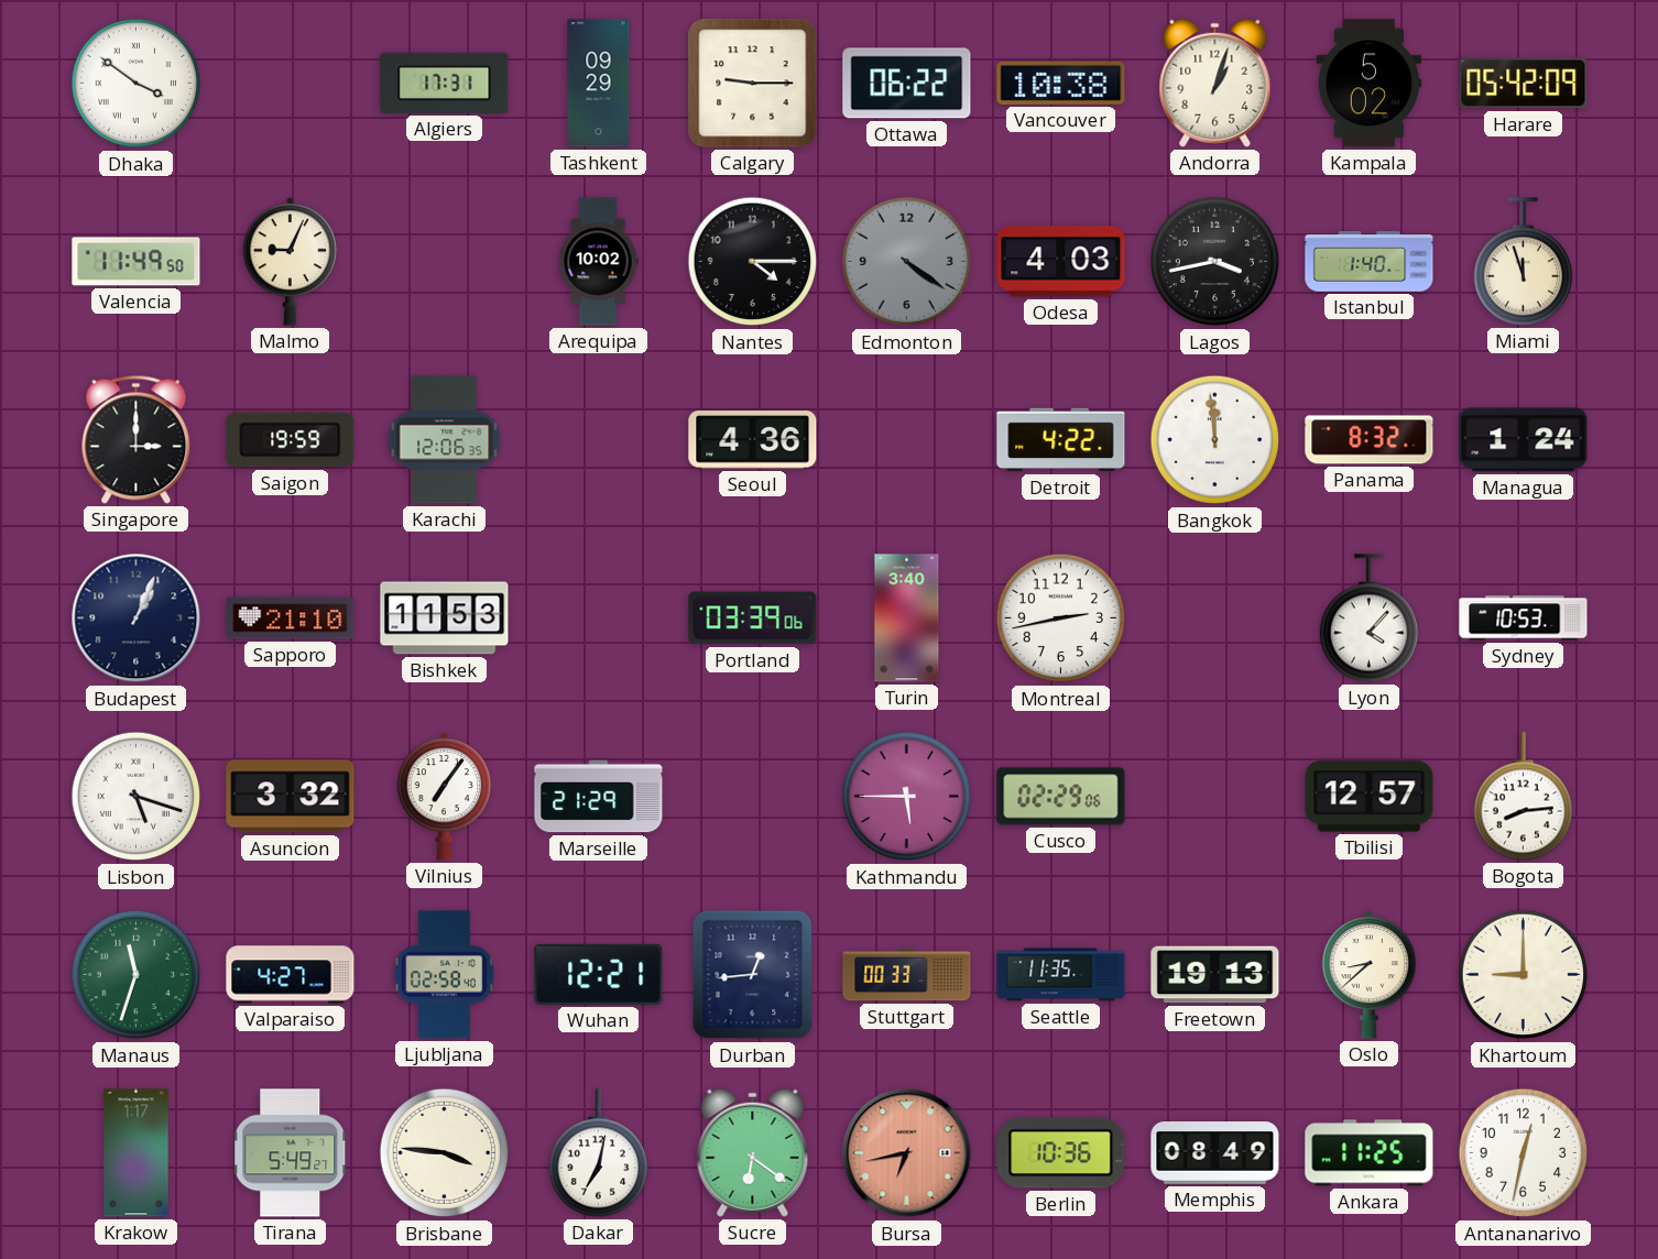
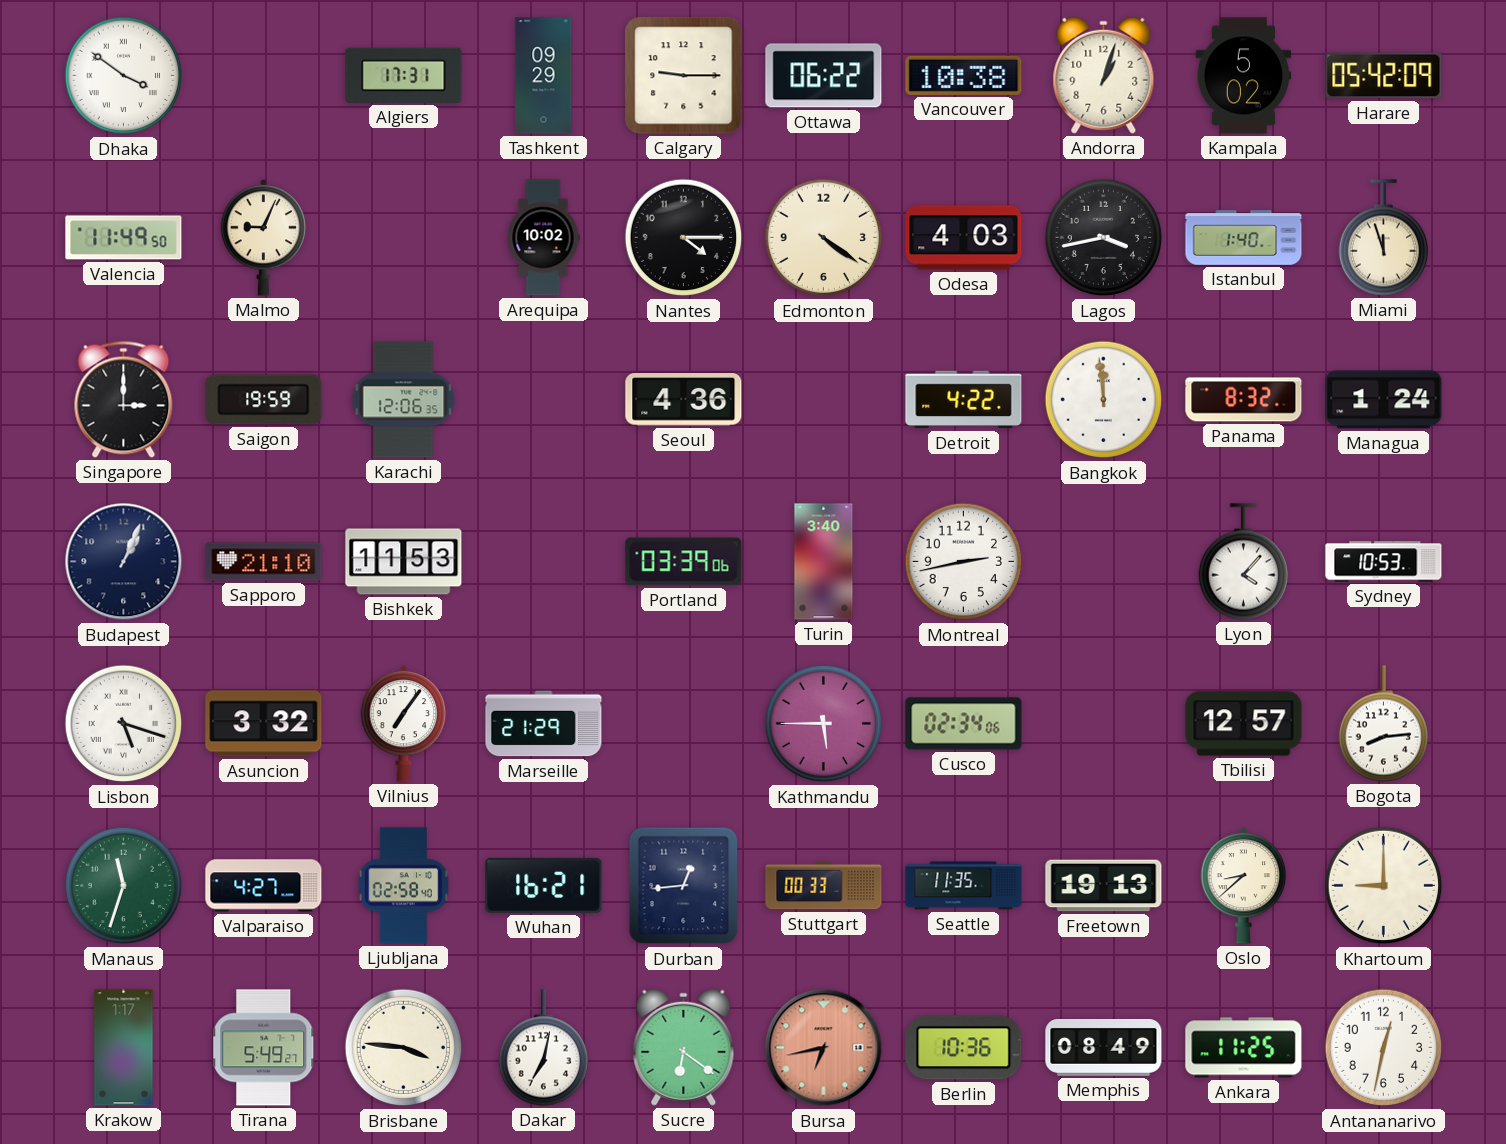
Edmonton dial: grey -> cream
Cusco: 02:29 -> 02:34
Wuhan: 12:21 -> 16:21
